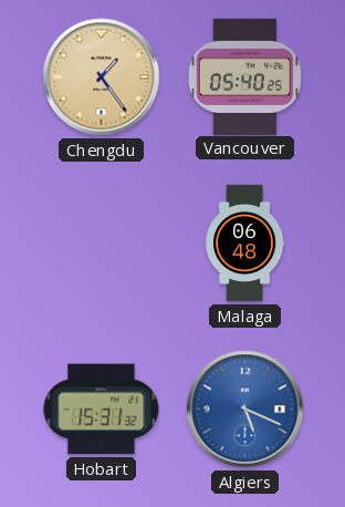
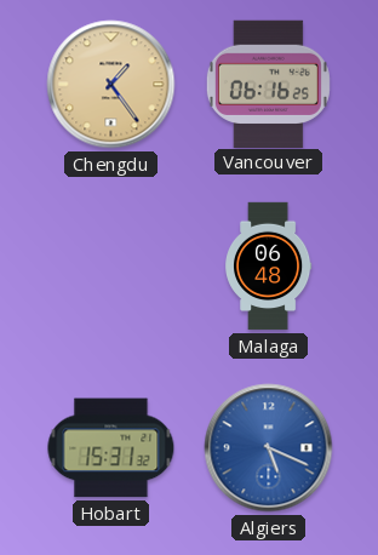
Vancouver: 05:40 -> 06:16
